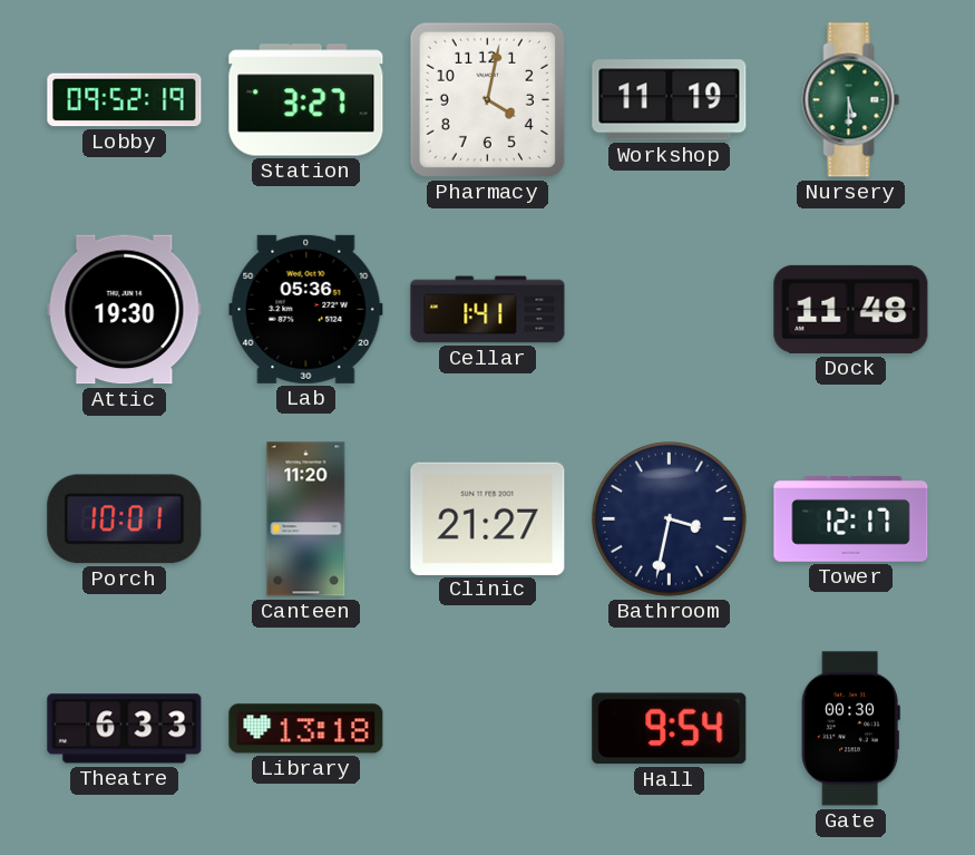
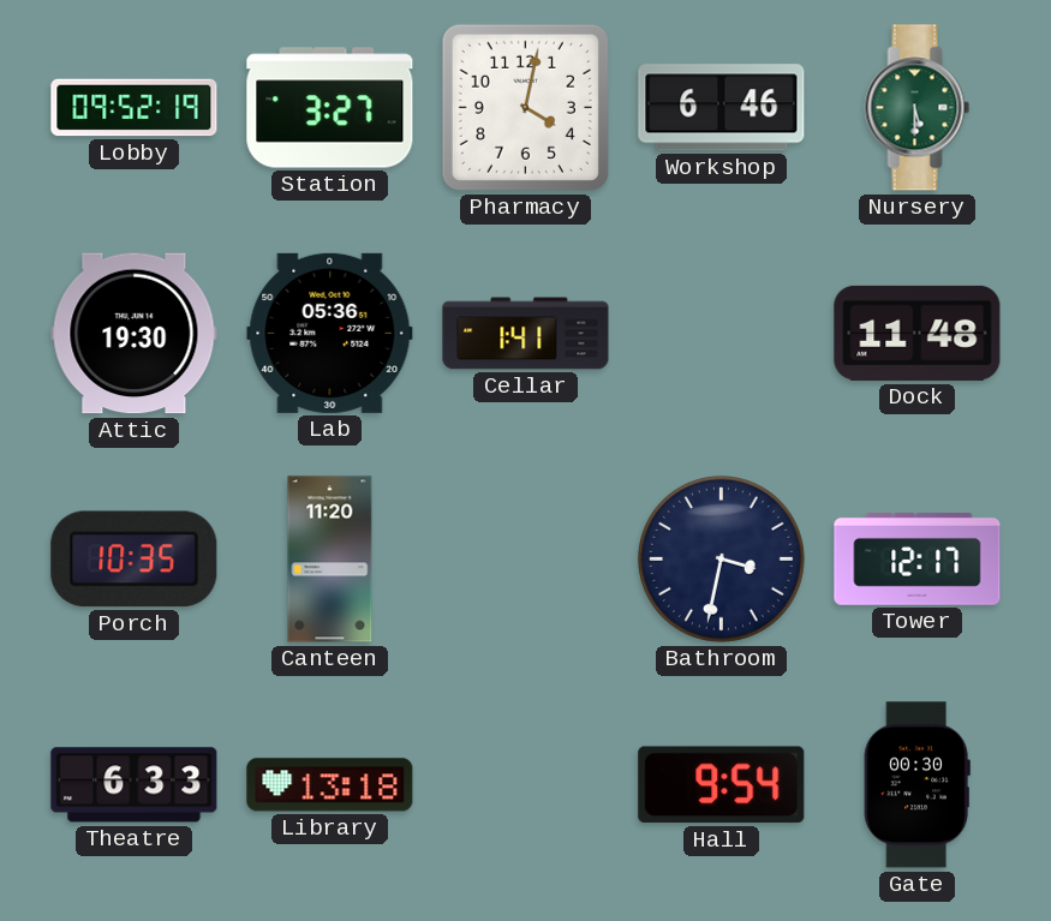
Workshop: 11:19 -> 6:46
Porch: 10:01 -> 10:35
Clinic: 21:27 -> none
